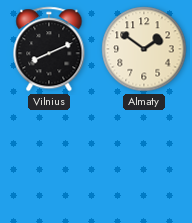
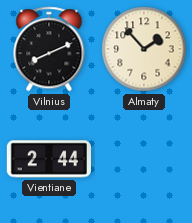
Almaty: 1:51 -> 1:53
Vientiane: none -> 2:44
